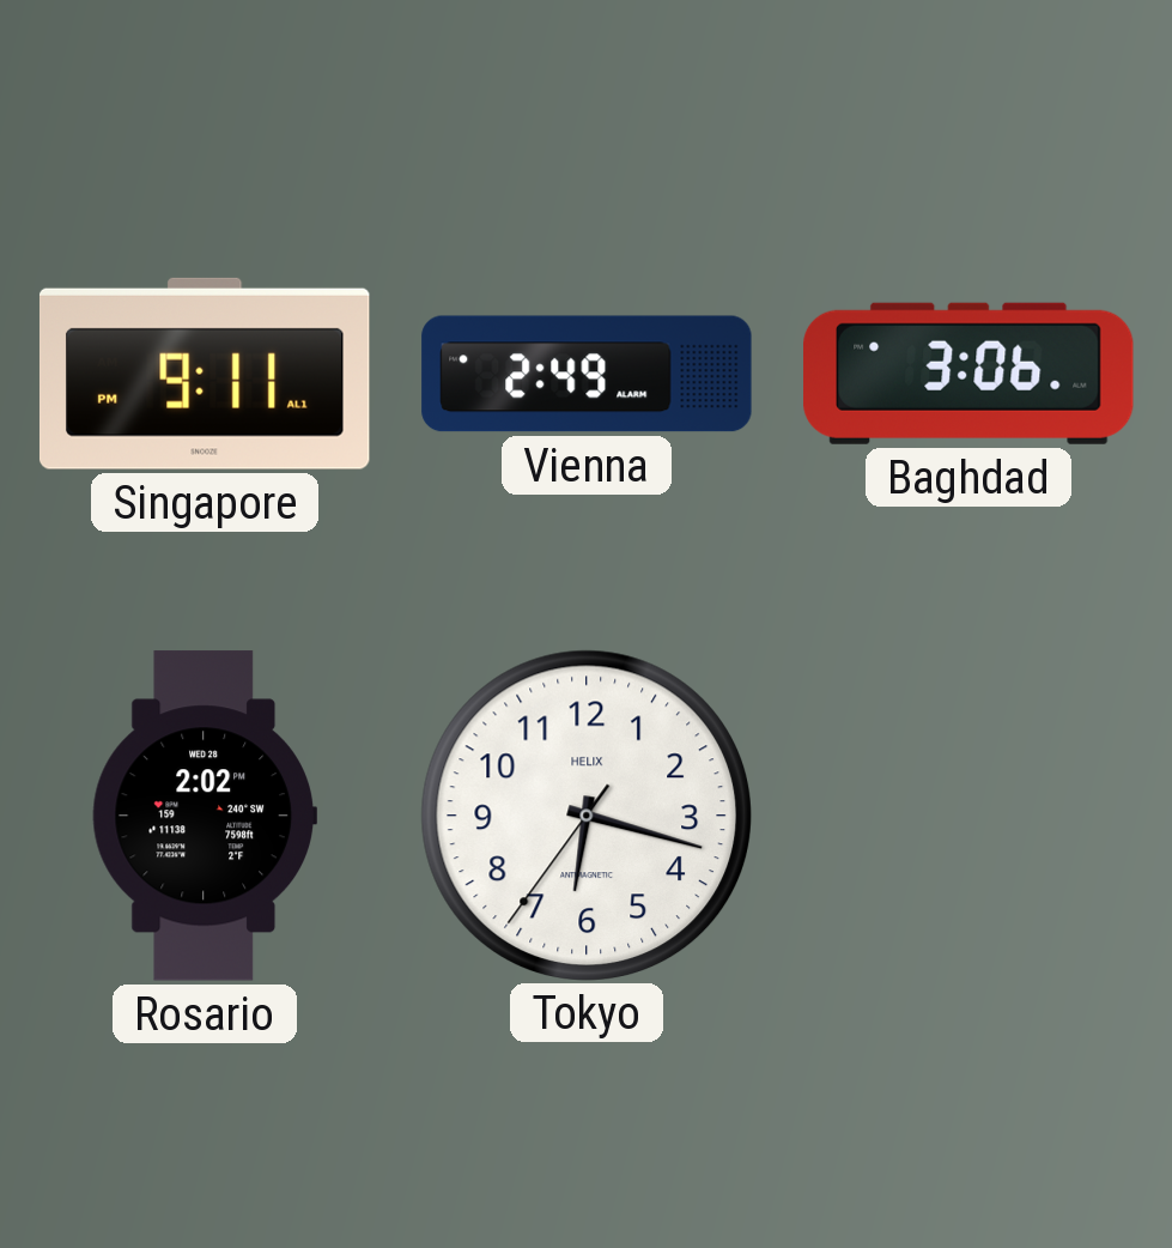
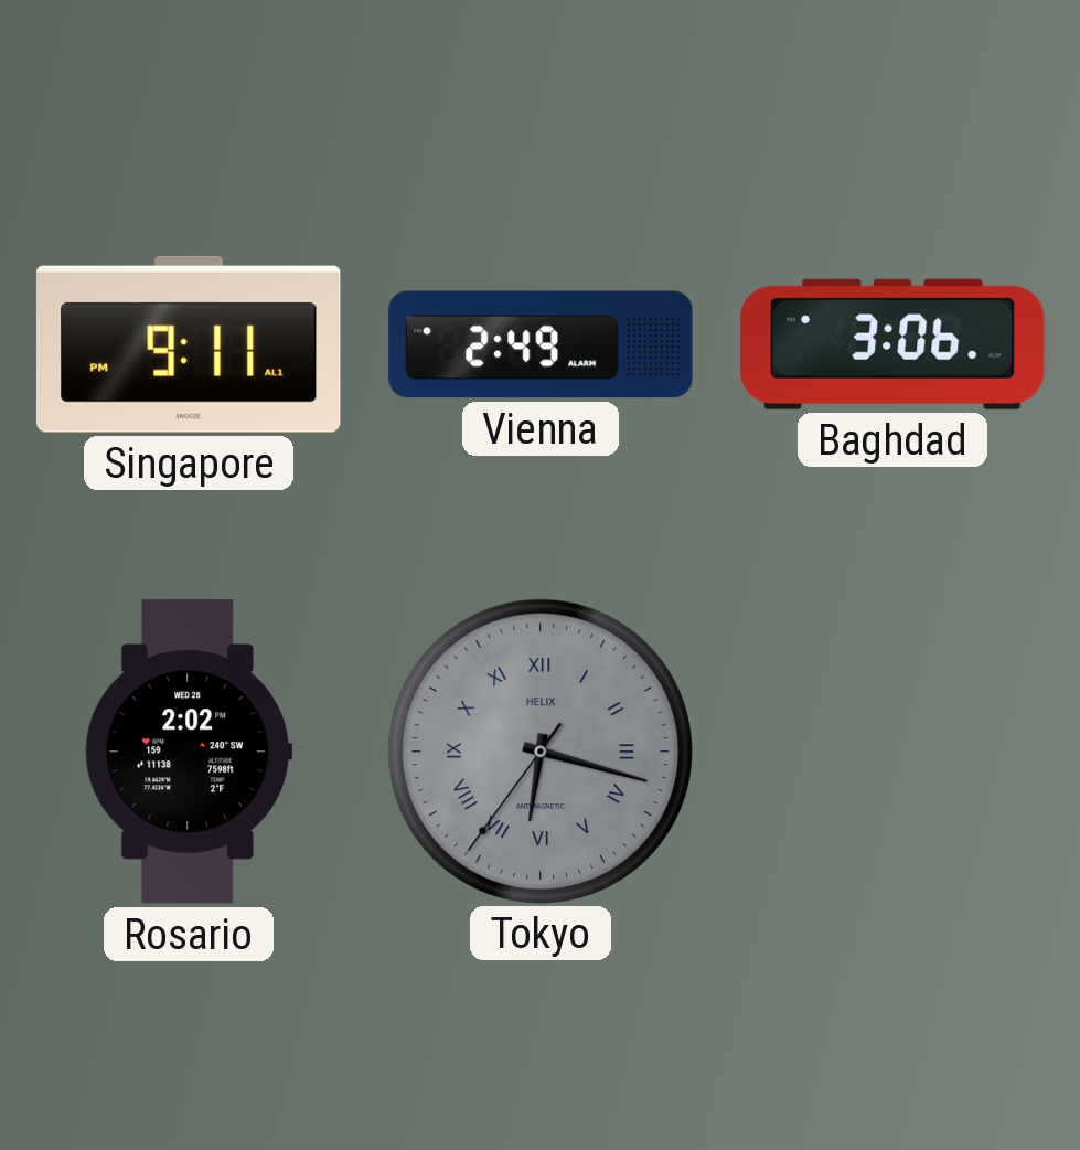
Tokyo dial: white -> grey
Tokyo numerals: Arabic -> Roman
